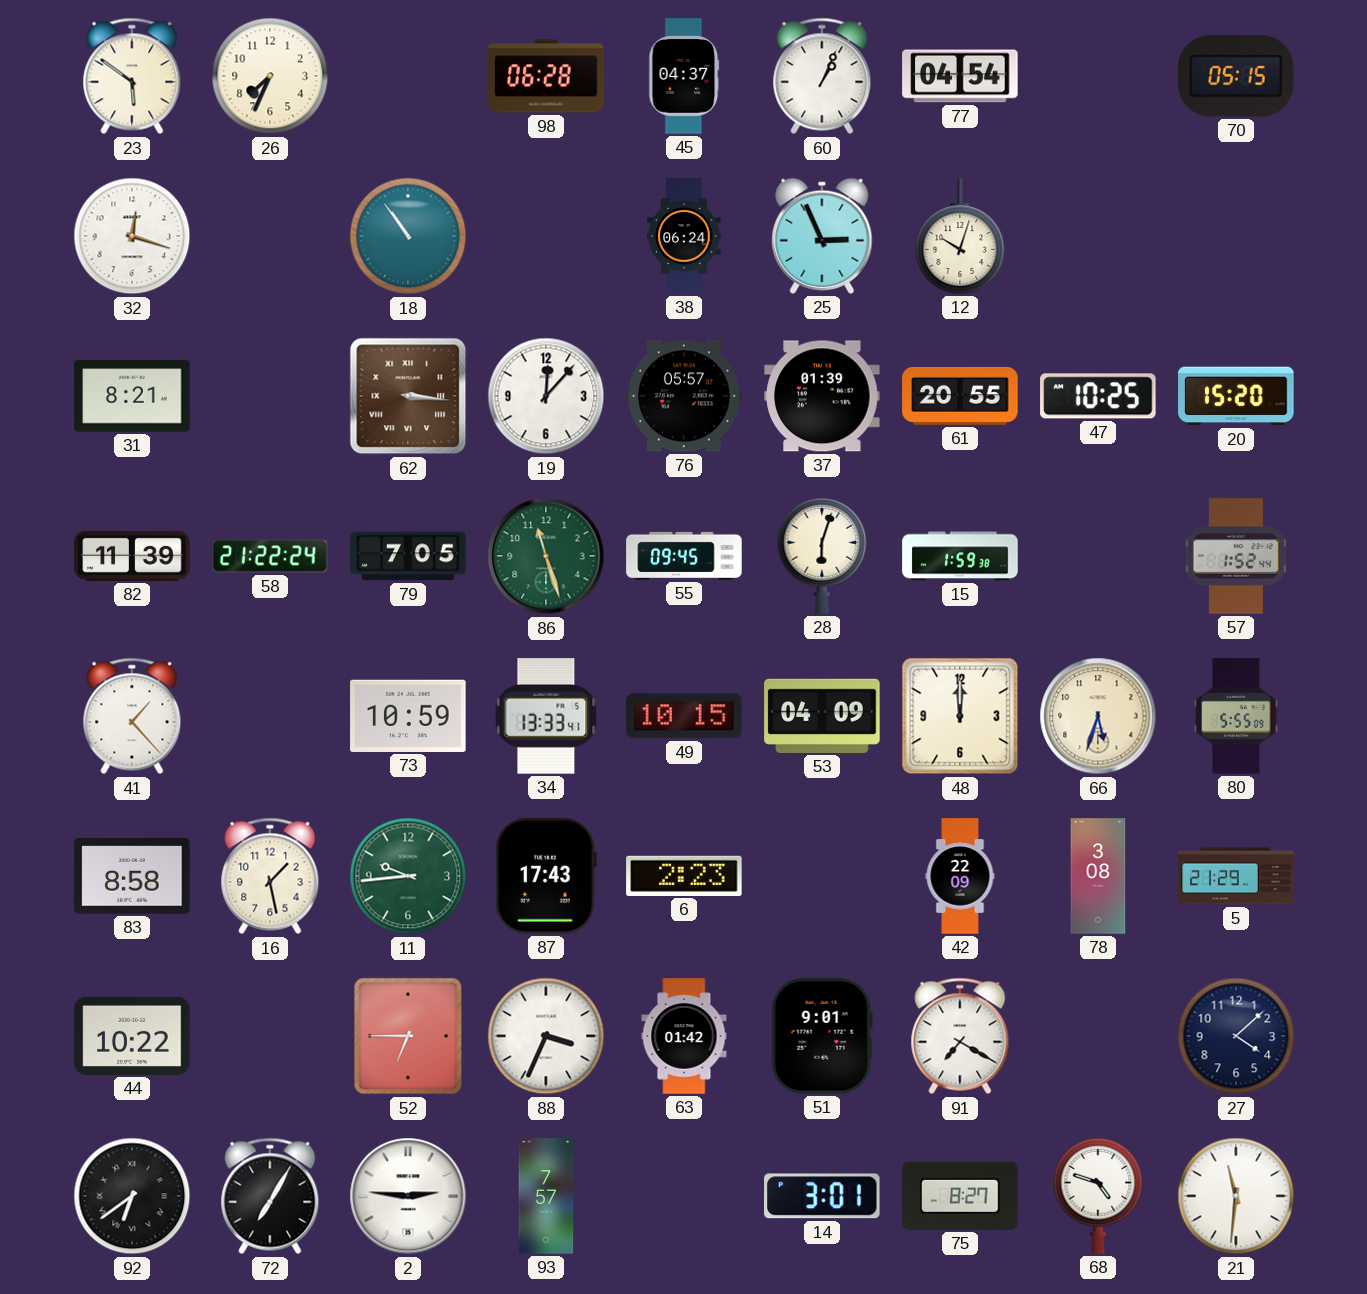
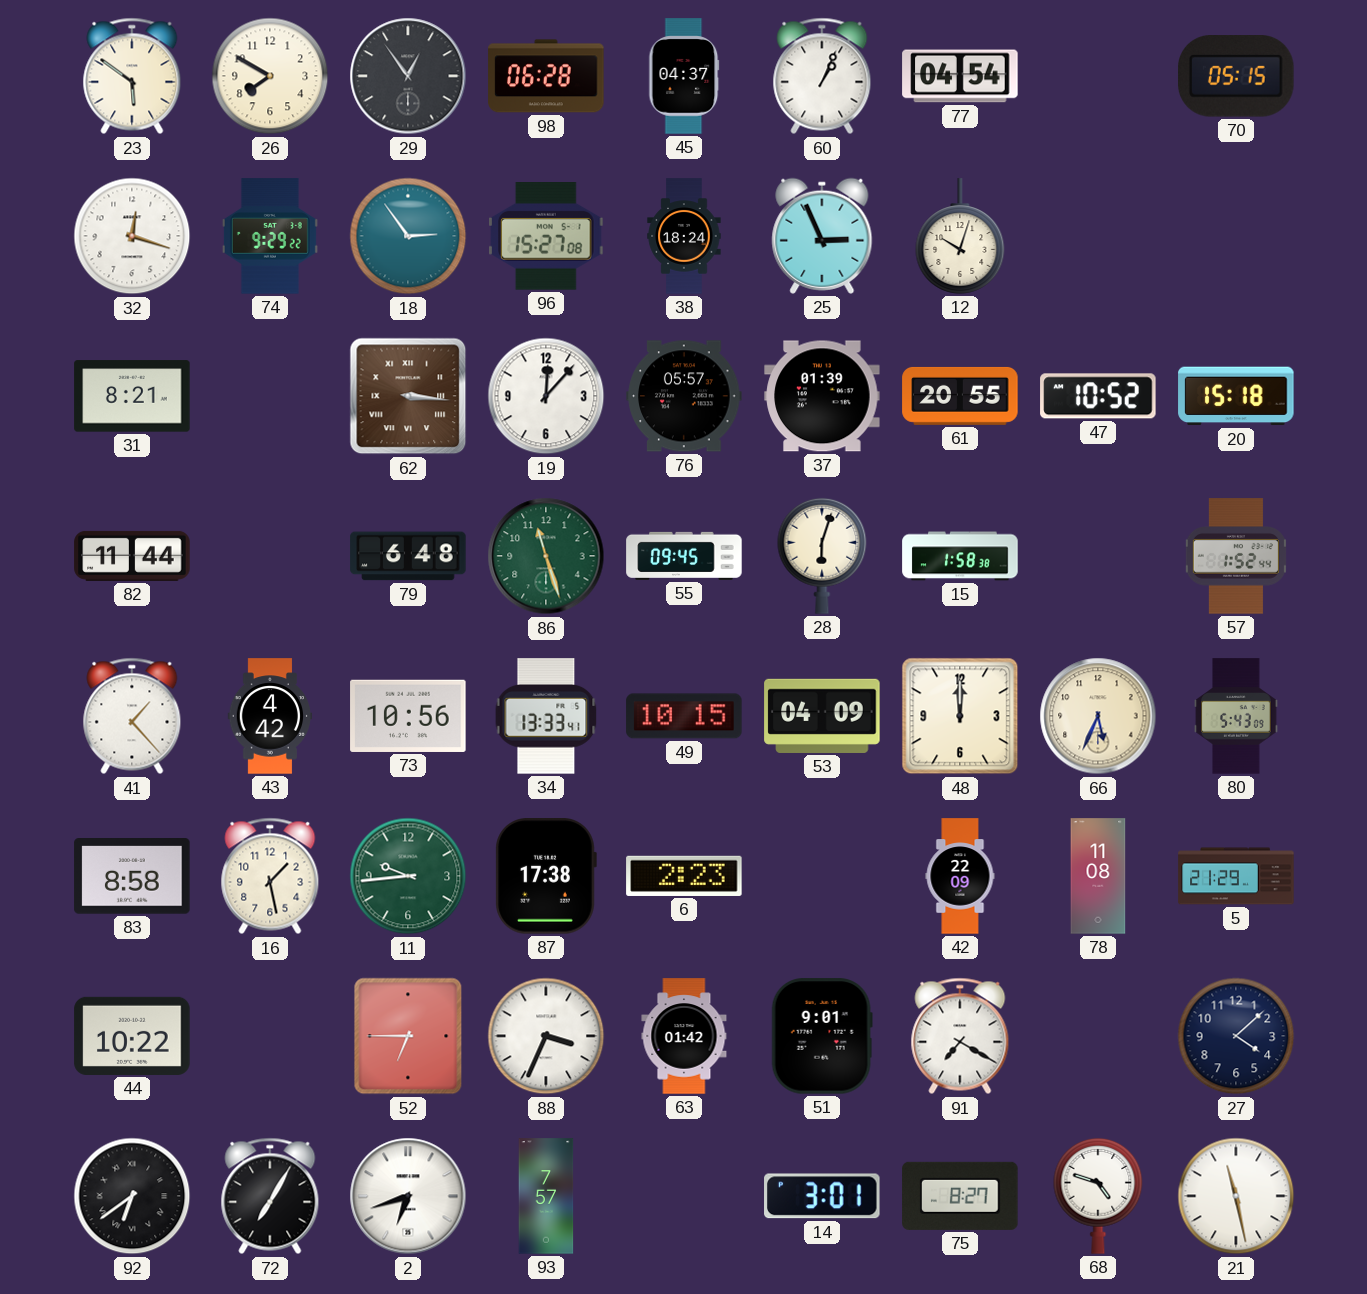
26: 7:34 -> 7:50
29: none -> 12:54
74: none -> 9:29
18: 10:54 -> 2:54
96: none -> 15:27
38: 06:24 -> 18:24
47: 10:25 -> 10:52
20: 15:20 -> 15:18
82: 11:39 -> 11:44
58: 21:22 -> none
79: 7:05 -> 6:48
15: 1:59 -> 1:58
43: none -> 4:42
73: 10:59 -> 10:56
66: 5:33 -> 5:34
80: 5:55 -> 5:43
87: 17:43 -> 17:38
78: 3:08 -> 11:08
2: 2:46 -> 6:42
21: 11:31 -> 11:28
